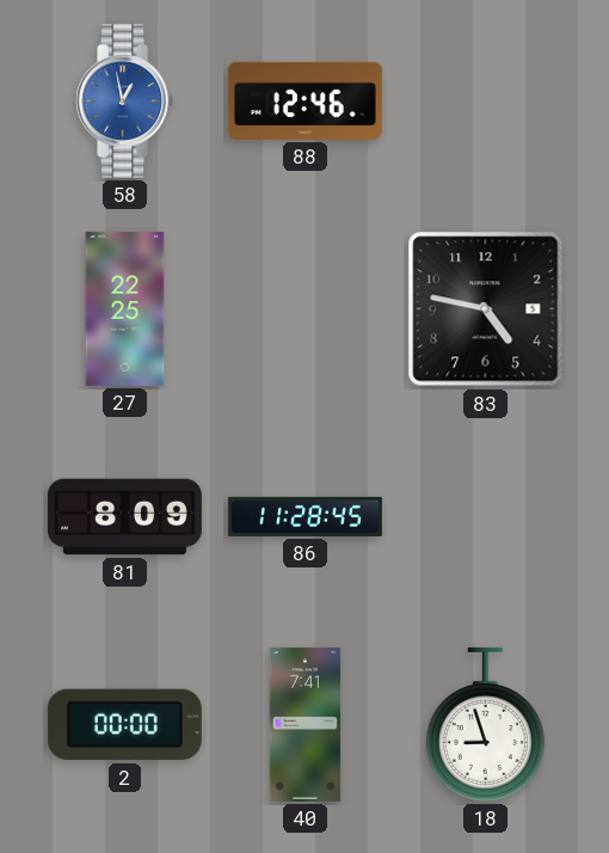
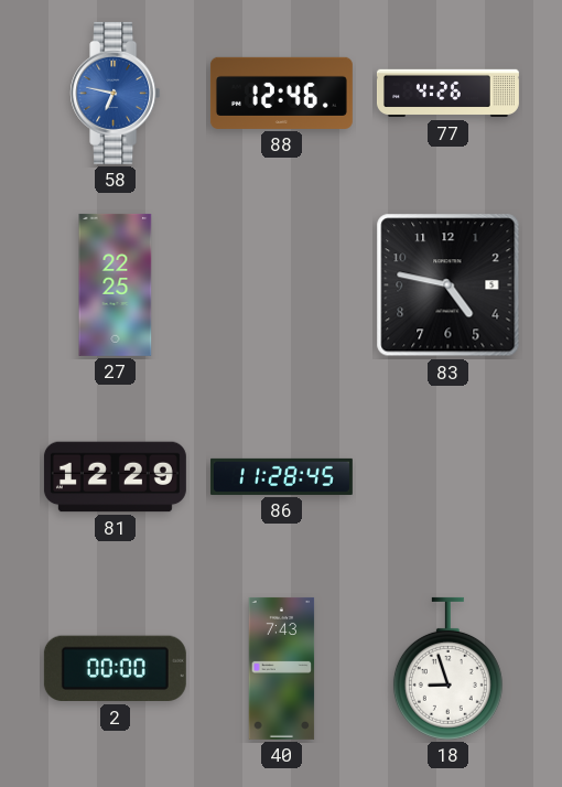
58: 12:58 -> 6:47
77: none -> 4:26
81: 8:09 -> 12:29
40: 7:41 -> 7:43
